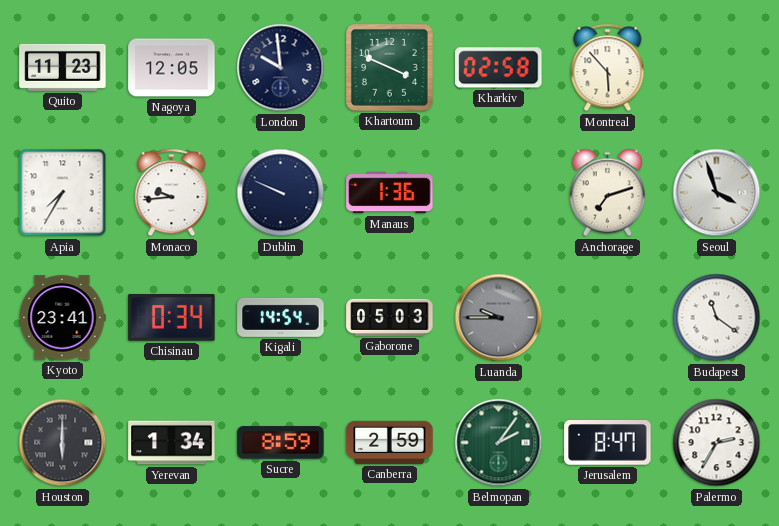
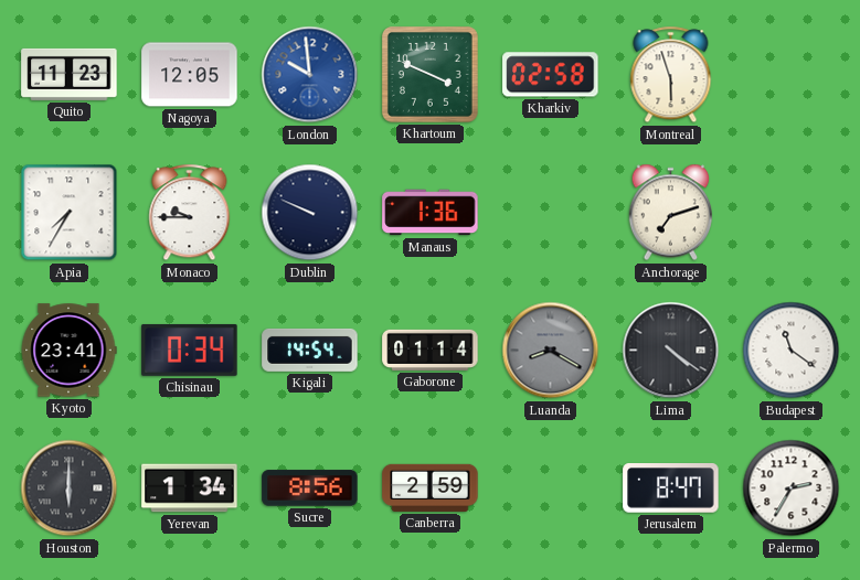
London dial: navy -> blue
Montreal: 5:53 -> 5:57
Monaco: 9:44 -> 9:45
Seoul: 3:57 -> none
Gaborone: 05:03 -> 01:14
Luanda: 9:45 -> 8:20
Lima: none -> 4:21
Sucre: 8:59 -> 8:56
Belmopan: 2:06 -> none
